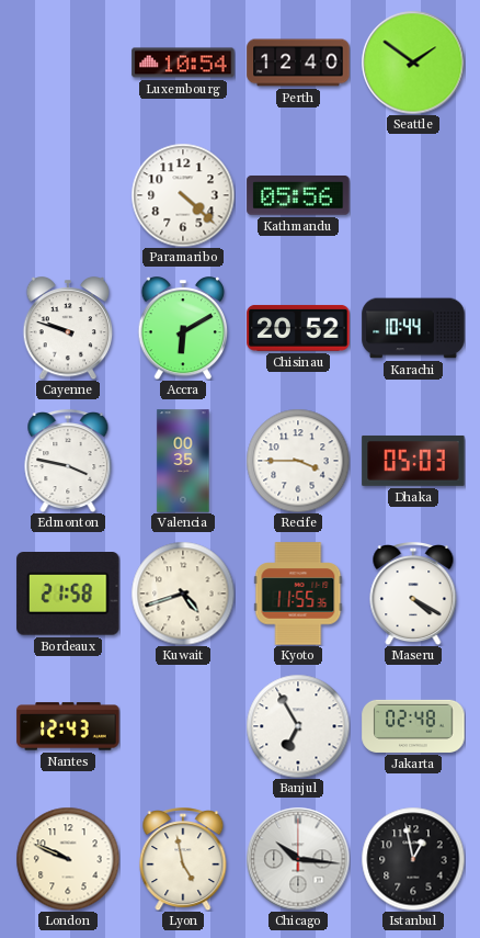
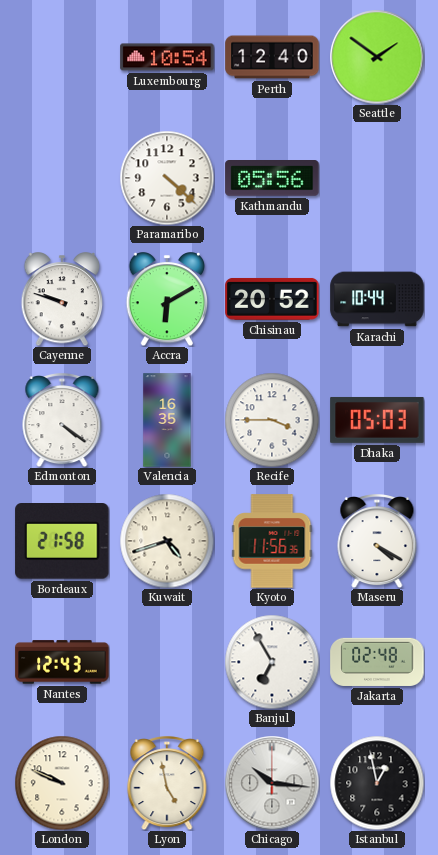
Edmonton: 3:47 -> 4:21
Valencia: 00:35 -> 16:35
Kyoto: 11:55 -> 11:56
